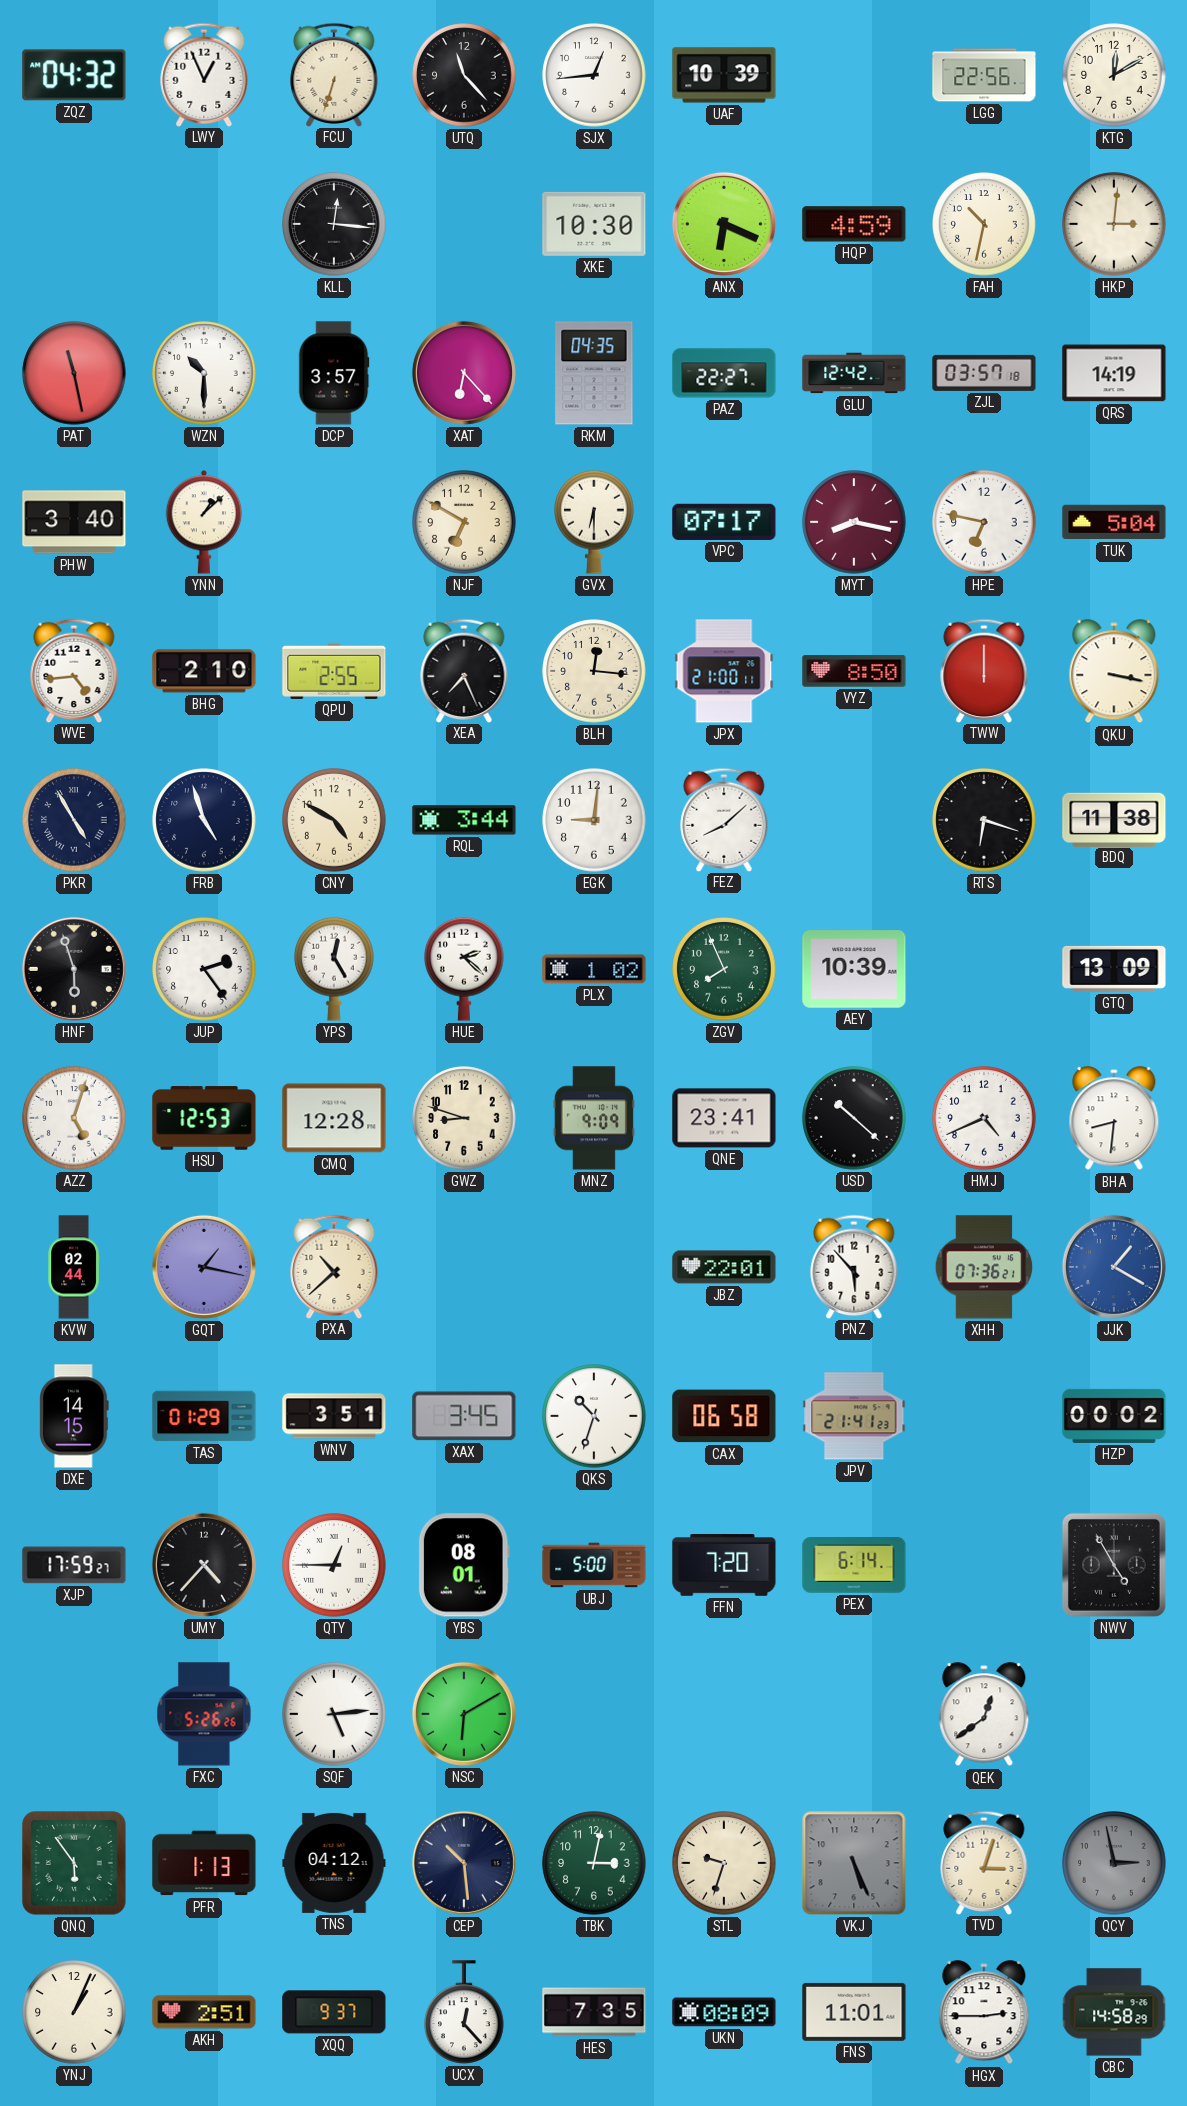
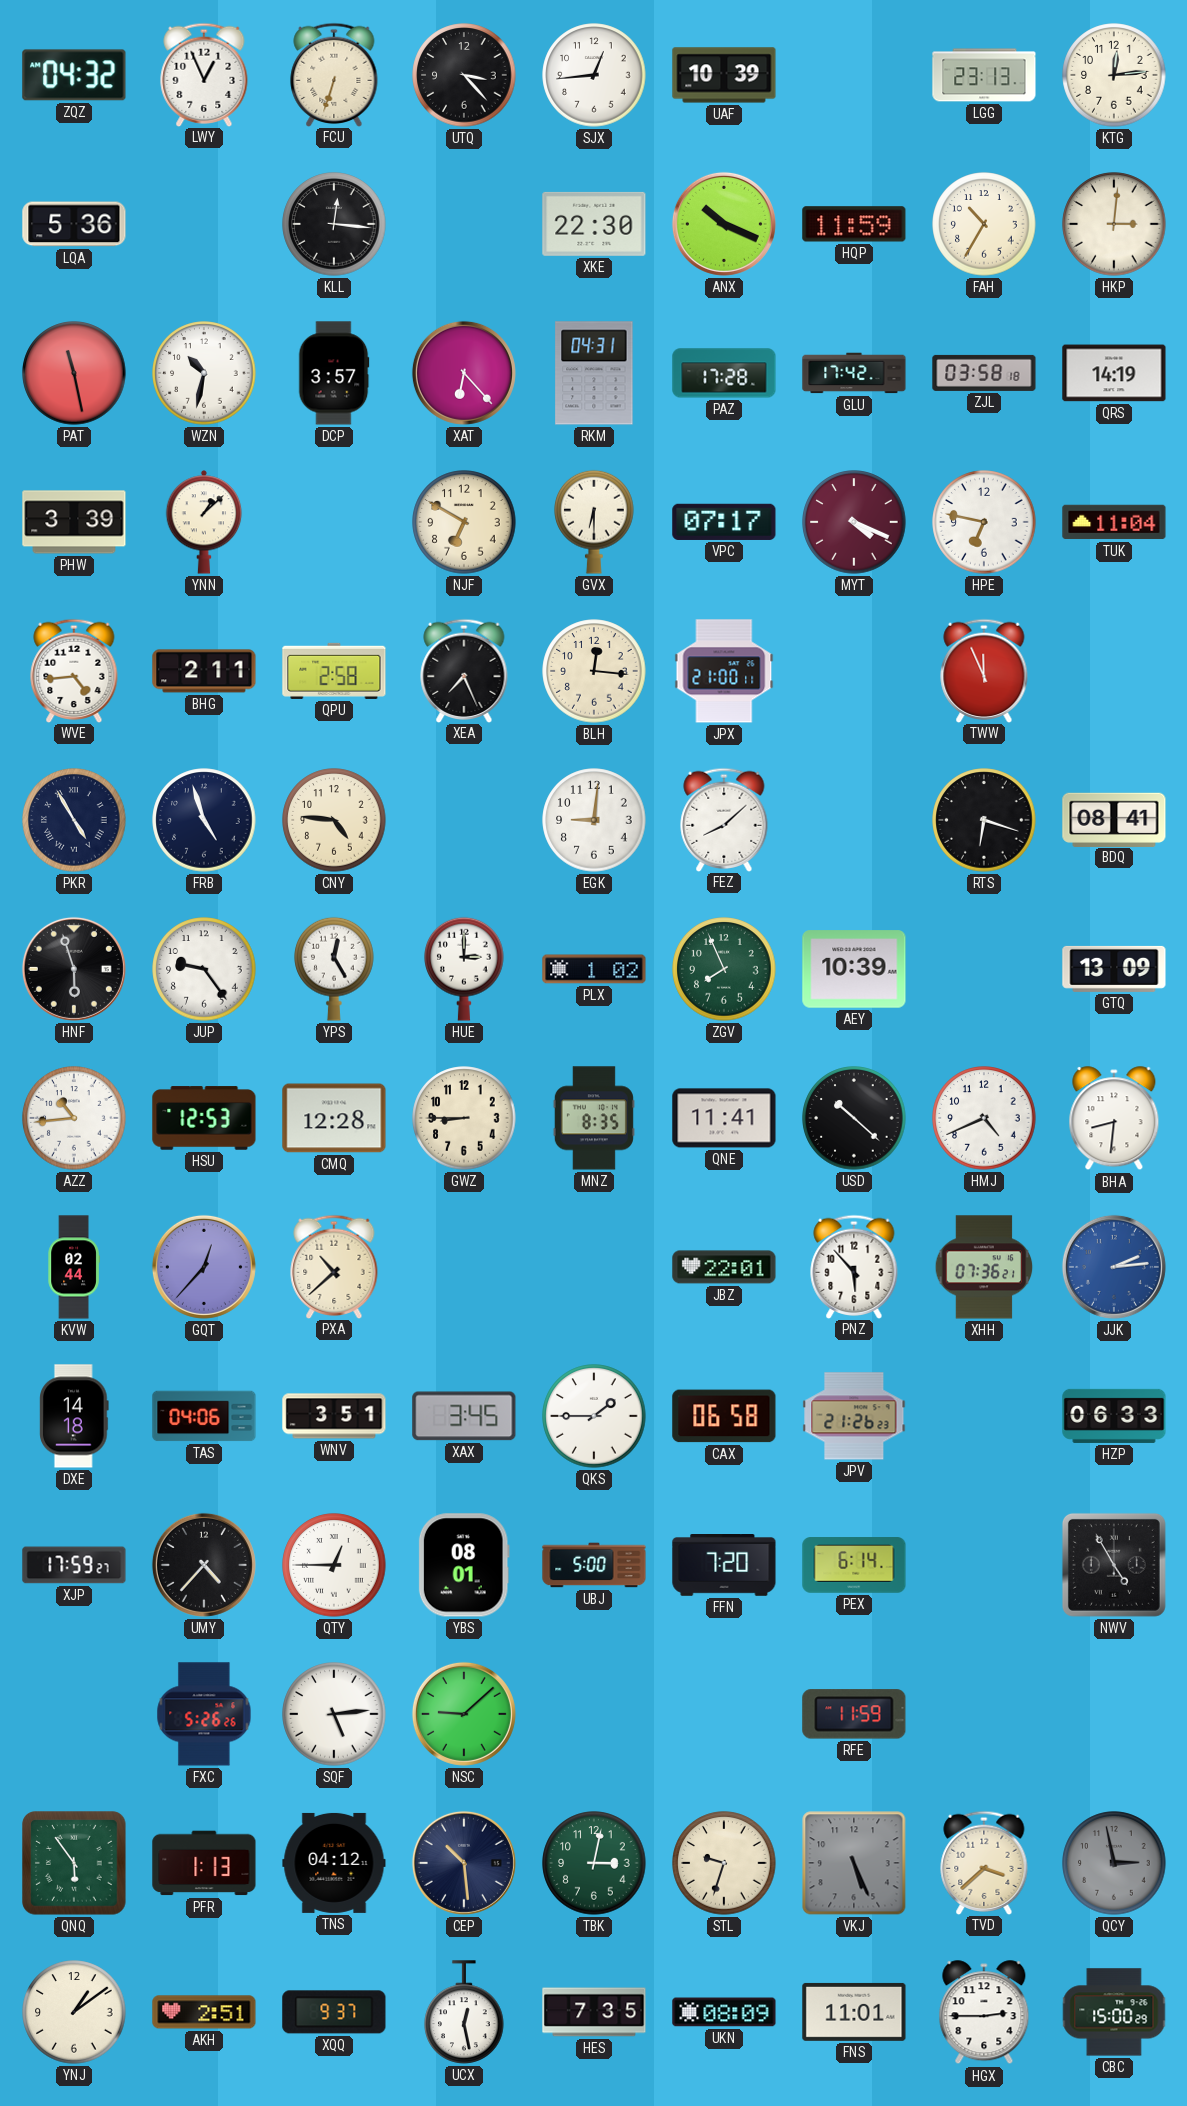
UTQ: 11:23 -> 3:23
LGG: 22:56 -> 23:13
KTG: 12:10 -> 12:14
LQA: none -> 5:36
XKE: 10:30 -> 22:30
ANX: 6:19 -> 10:19
HQP: 4:59 -> 11:59
FAH: 10:32 -> 10:35
WZN: 10:30 -> 10:32
RKM: 04:35 -> 04:31
PAZ: 22:27 -> 17:28
GLU: 12:42 -> 17:42
ZJL: 03:57 -> 03:58
PHW: 3:40 -> 3:39
MYT: 8:17 -> 4:19
TUK: 5:04 -> 11:04
BHG: 2:10 -> 2:11
QPU: 2:55 -> 2:58
VYZ: 8:50 -> none
TWW: 12:00 -> 11:56
QKU: 3:17 -> none
CNY: 4:50 -> 4:46
RQL: 3:44 -> none
BDQ: 11:38 -> 08:41
JUP: 2:24 -> 9:24
HUE: 2:22 -> 3:00
AZZ: 5:03 -> 10:44
GWZ: 8:48 -> 8:45
MNZ: 9:09 -> 8:35
QNE: 23:41 -> 11:41
GQT: 1:17 -> 12:37
JJK: 1:20 -> 2:14
DXE: 14:15 -> 14:18
TAS: 01:29 -> 04:06
QKS: 10:33 -> 1:45
JPV: 21:41 -> 21:26
HZP: 00:02 -> 06:33
NSC: 6:10 -> 9:08
RFE: none -> 11:59
QEK: 12:39 -> none
TVD: 3:03 -> 3:38
YNJ: 1:04 -> 1:09
UCX: 12:23 -> 12:28
CBC: 14:58 -> 15:00
